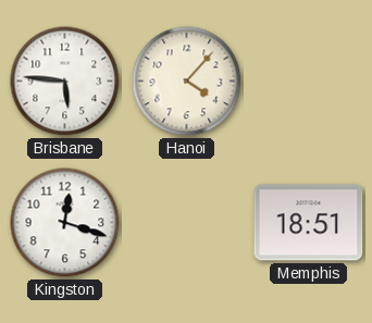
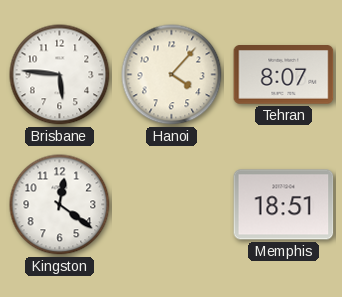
Tehran: none -> 8:07
Kingston: 12:18 -> 12:21
